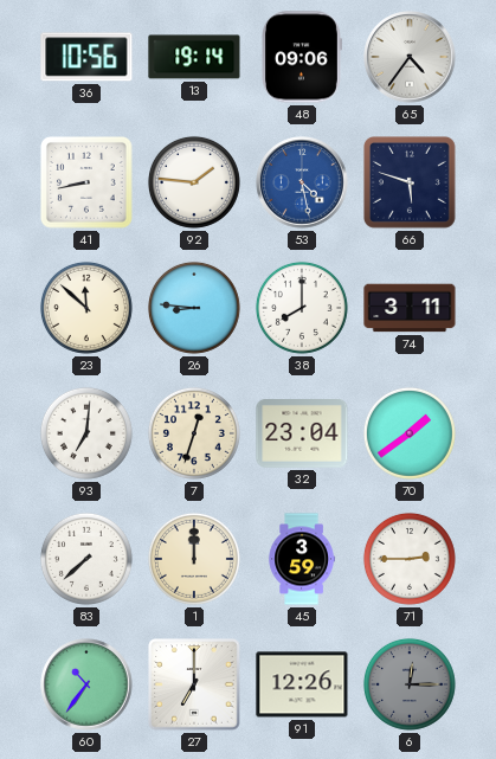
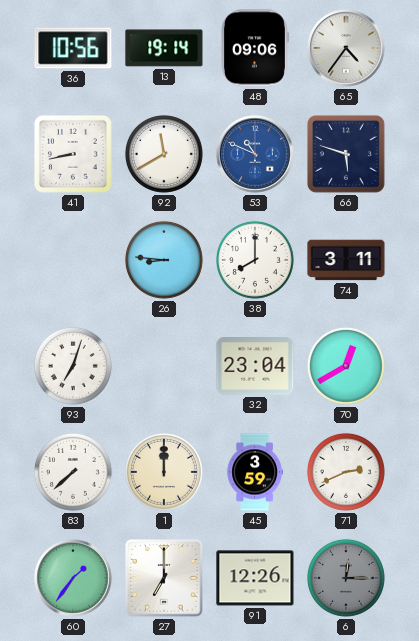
92: 1:46 -> 11:40
53: 4:28 -> 10:49
23: 11:52 -> none
93: 7:01 -> 7:03
7: 12:33 -> none
70: 1:39 -> 12:40
71: 2:45 -> 2:41
60: 10:36 -> 1:36
